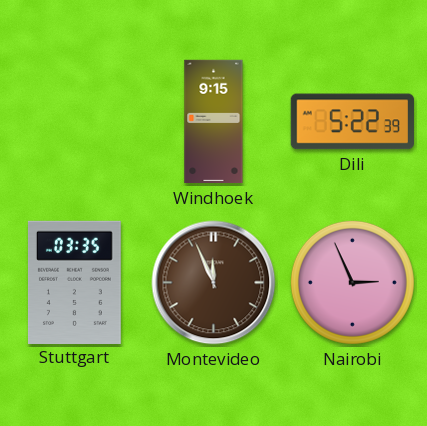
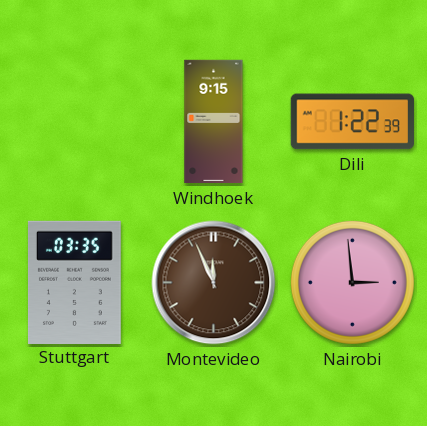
Dili: 5:22 -> 1:22
Nairobi: 2:56 -> 2:59
